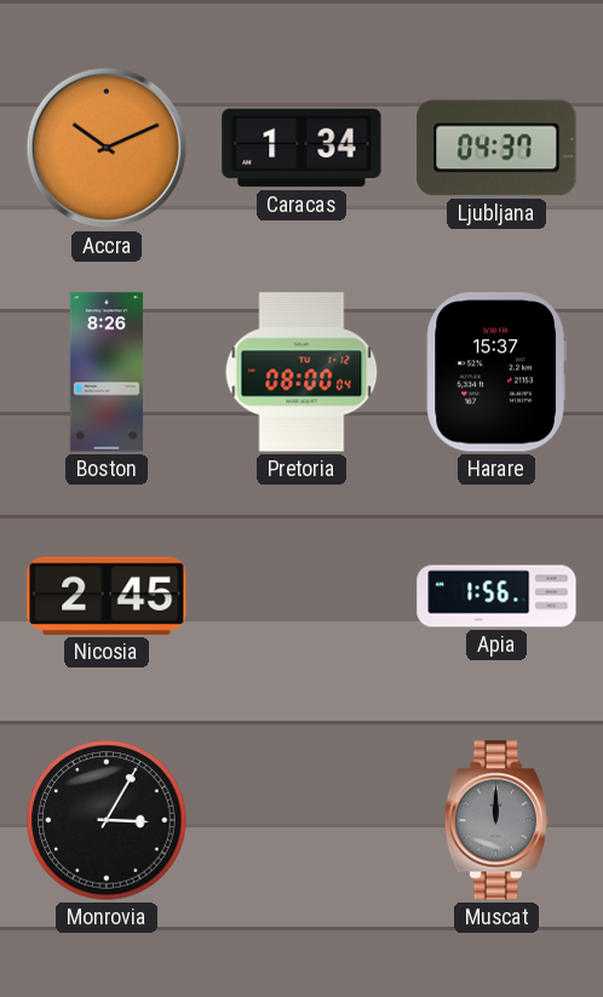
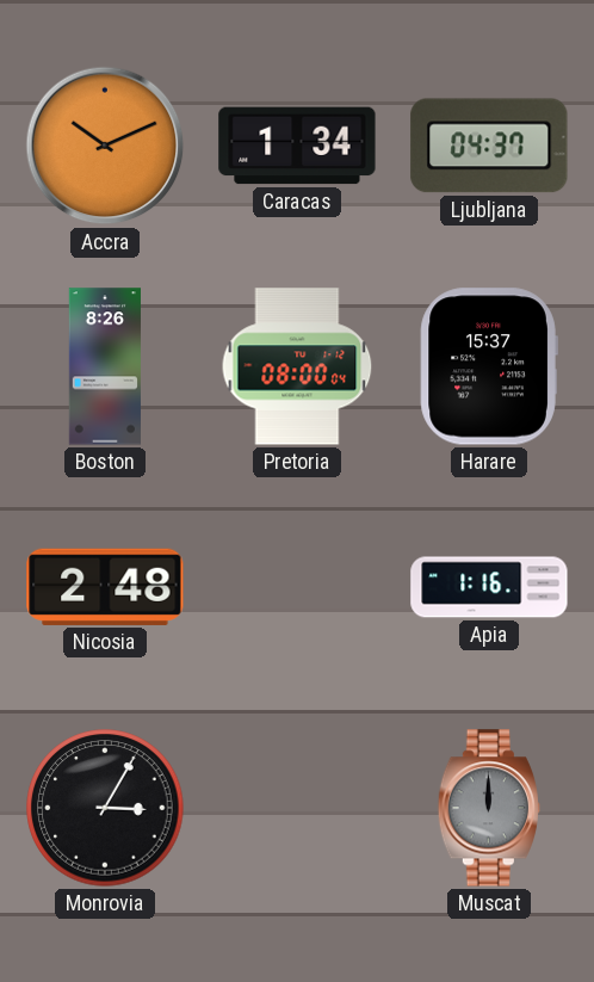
Nicosia: 2:45 -> 2:48
Apia: 1:56 -> 1:16
